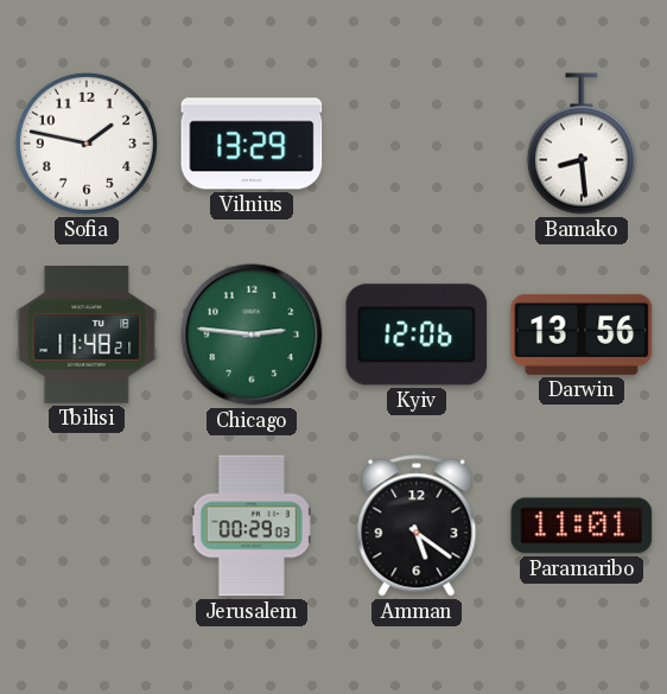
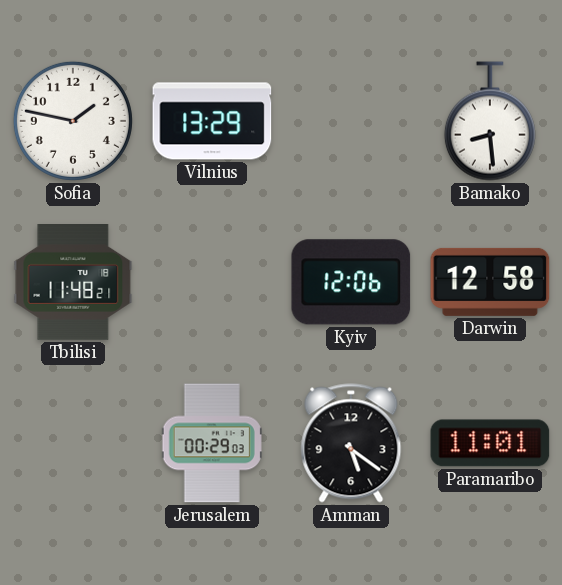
Chicago: 2:46 -> none
Darwin: 13:56 -> 12:58
